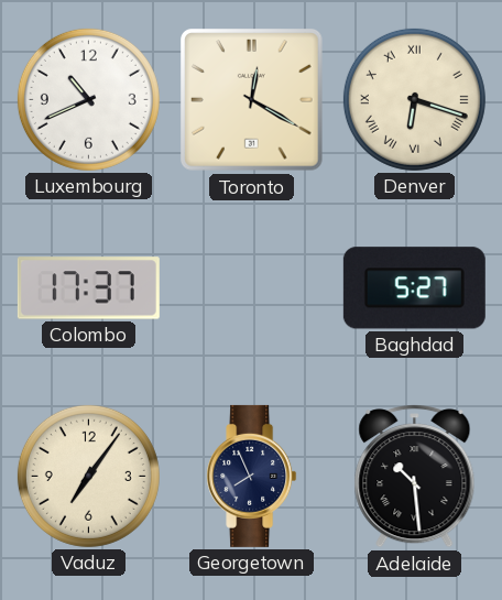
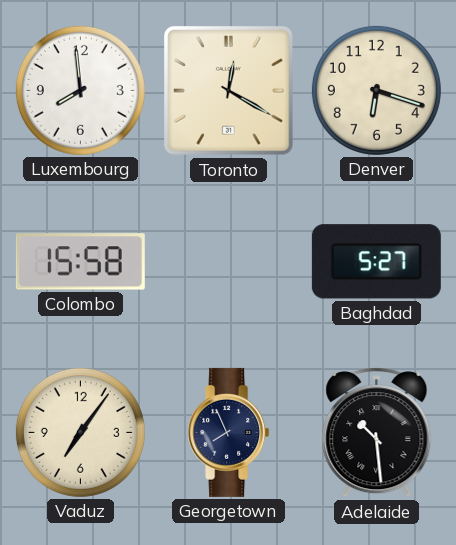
Luxembourg: 10:41 -> 7:59
Denver numerals: Roman -> Arabic
Colombo: 17:37 -> 15:58
